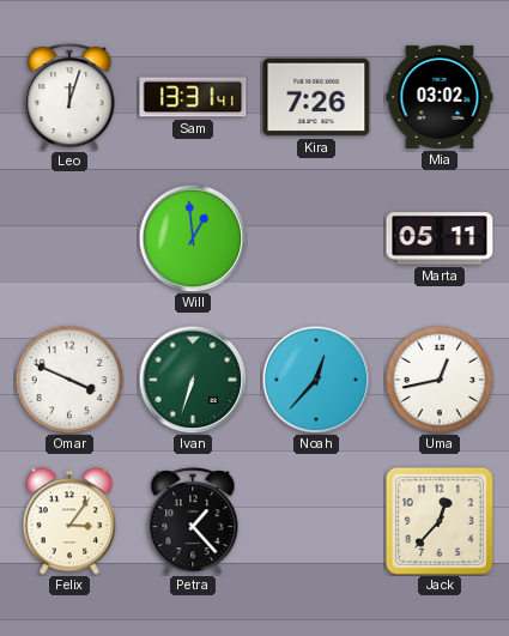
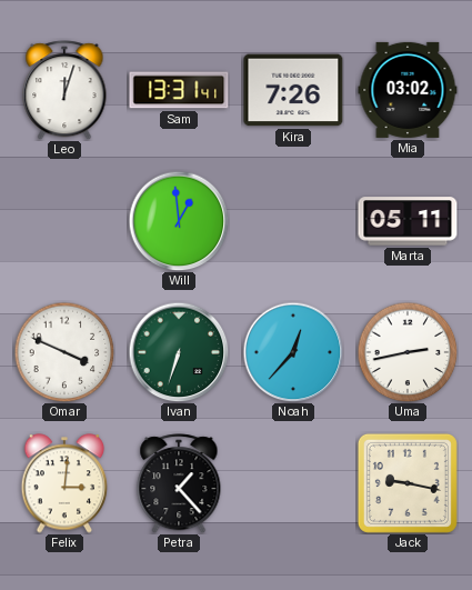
Uma: 12:43 -> 2:43
Felix: 3:06 -> 3:01
Jack: 12:37 -> 9:17
